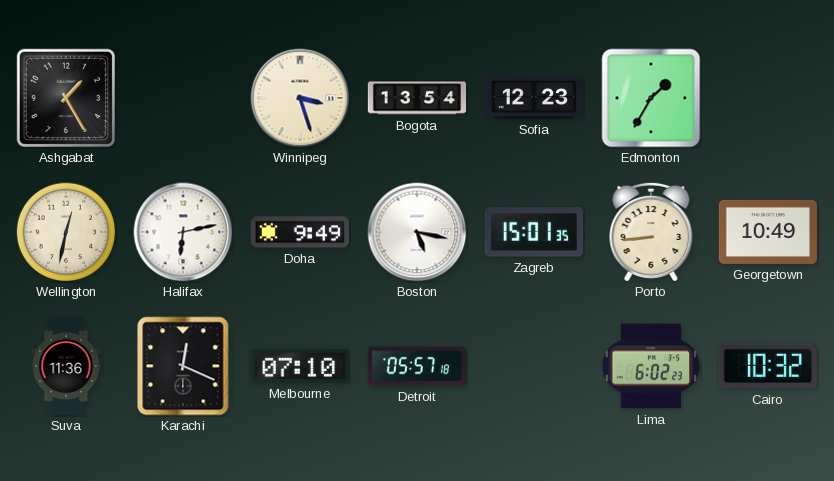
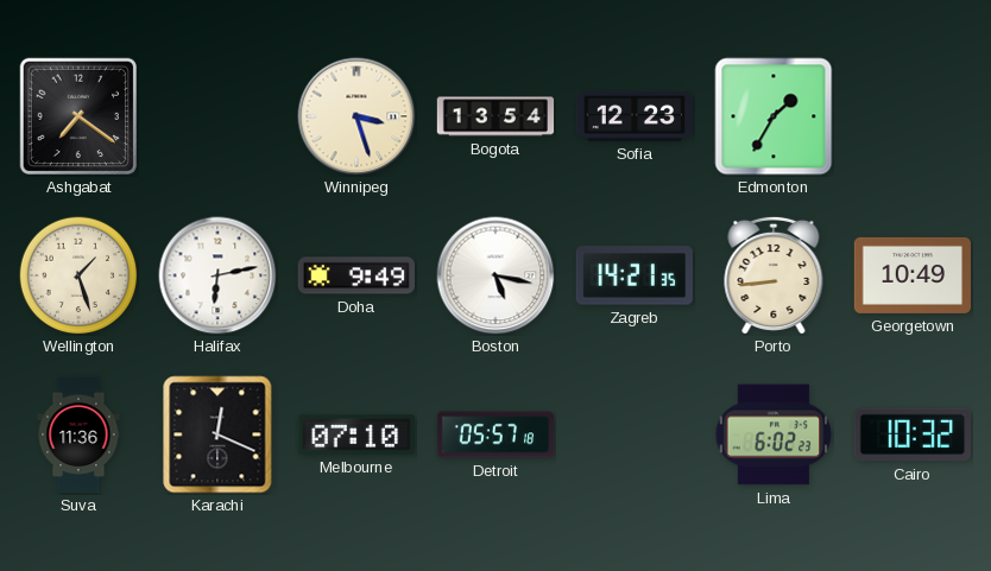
Ashgabat: 1:25 -> 7:21
Wellington: 12:32 -> 1:27
Zagreb: 15:01 -> 14:21
